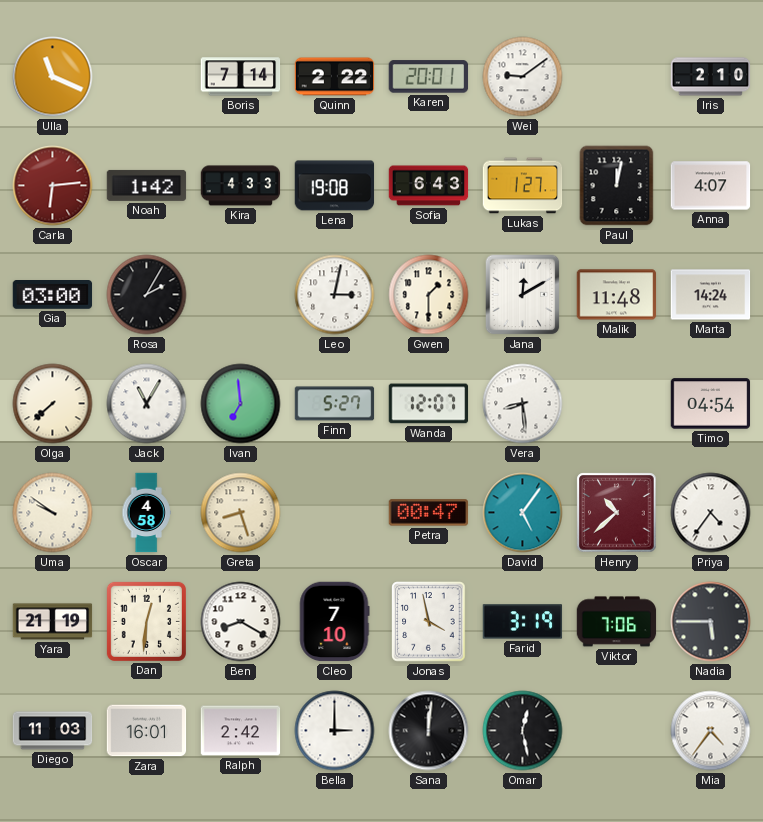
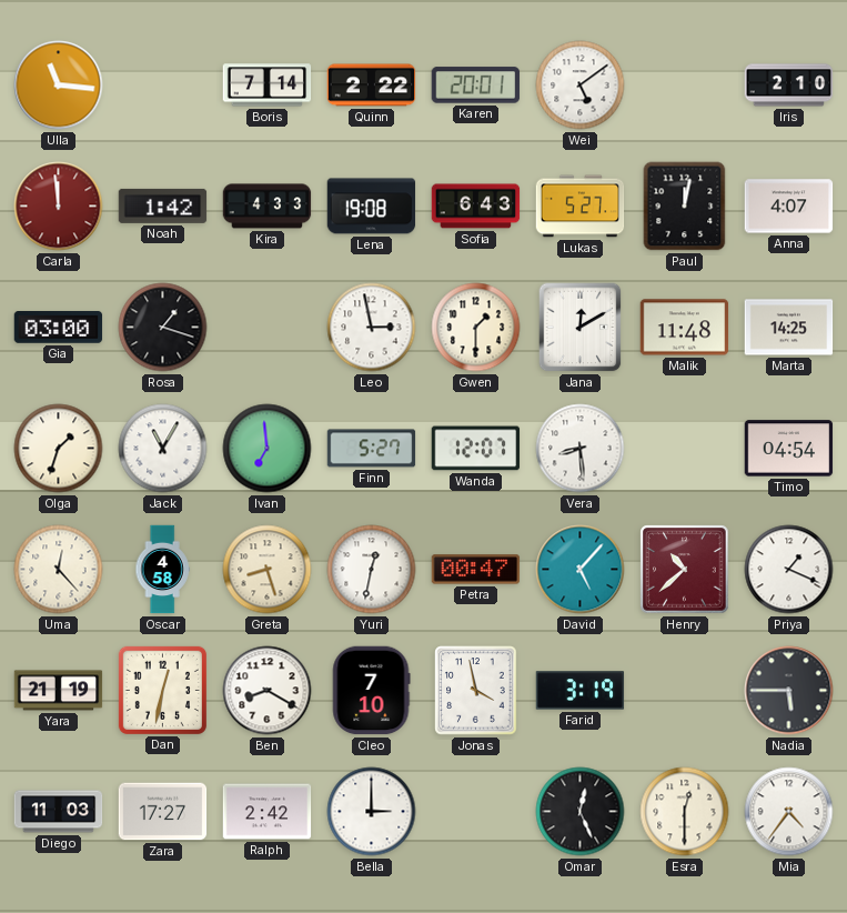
Ulla: 11:19 -> 11:16
Wei: 9:09 -> 5:09
Carla: 6:14 -> 11:59
Lukas: 1:27 -> 5:27
Rosa: 2:05 -> 1:18
Leo: 3:02 -> 2:58
Marta: 14:24 -> 14:25
Olga: 7:38 -> 1:33
Uma: 9:51 -> 12:23
Yuri: none -> 12:32
David: 5:06 -> 5:07
Priya: 4:36 -> 1:19
Dan: 12:31 -> 12:32
Viktor: 7:06 -> none
Zara: 16:01 -> 17:27
Sana: 12:01 -> none
Omar: 12:28 -> 12:26
Esra: none -> 12:30
